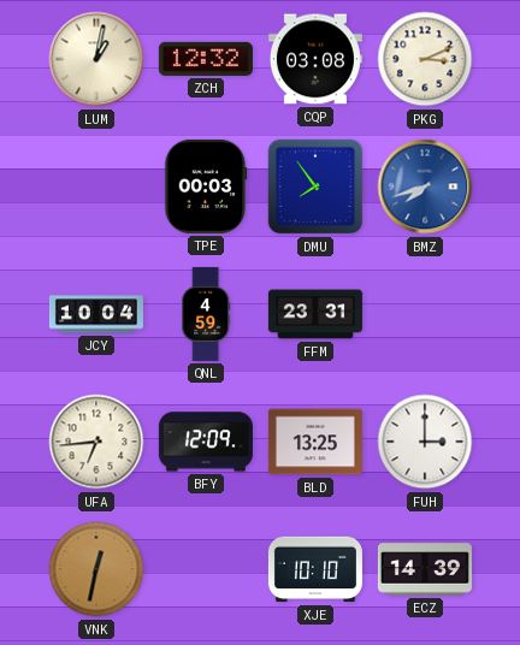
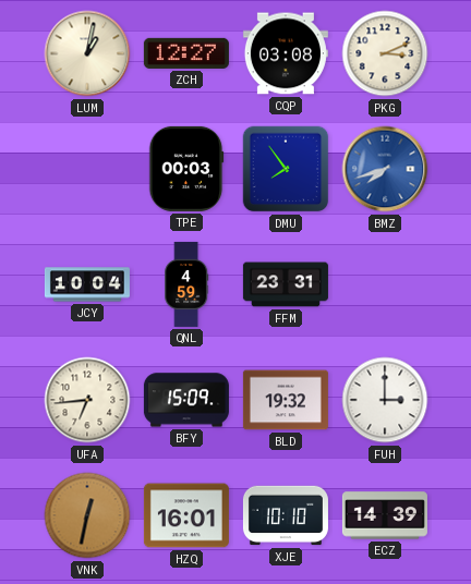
ZCH: 12:32 -> 12:27
BFY: 12:09 -> 15:09
BLD: 13:25 -> 19:32
HZQ: none -> 16:01
